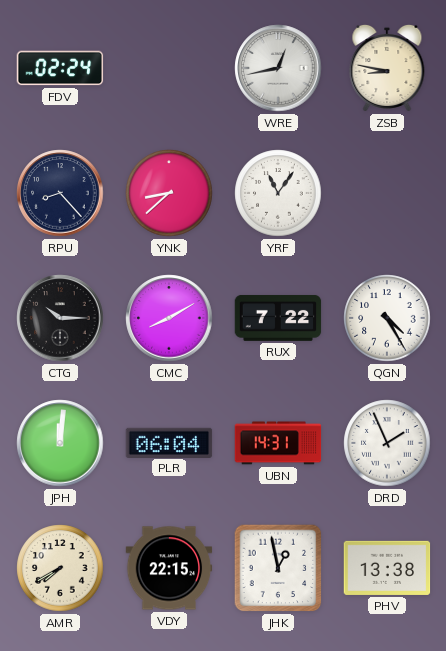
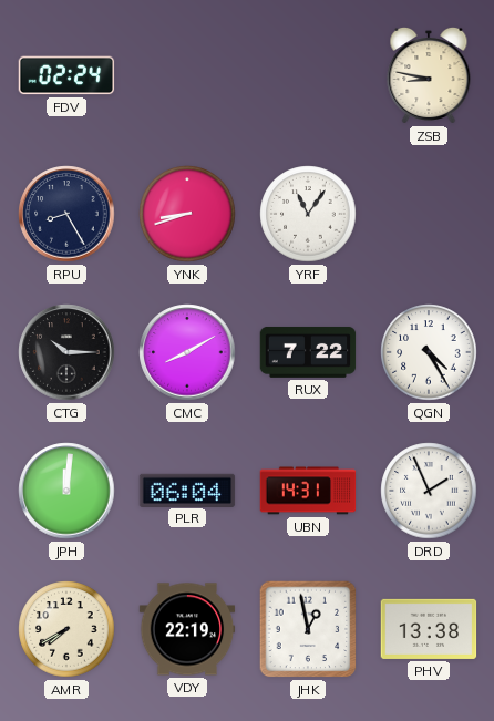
WRE: 12:43 -> none
RPU: 8:23 -> 8:25
YNK: 8:38 -> 8:42
VDY: 22:15 -> 22:19
